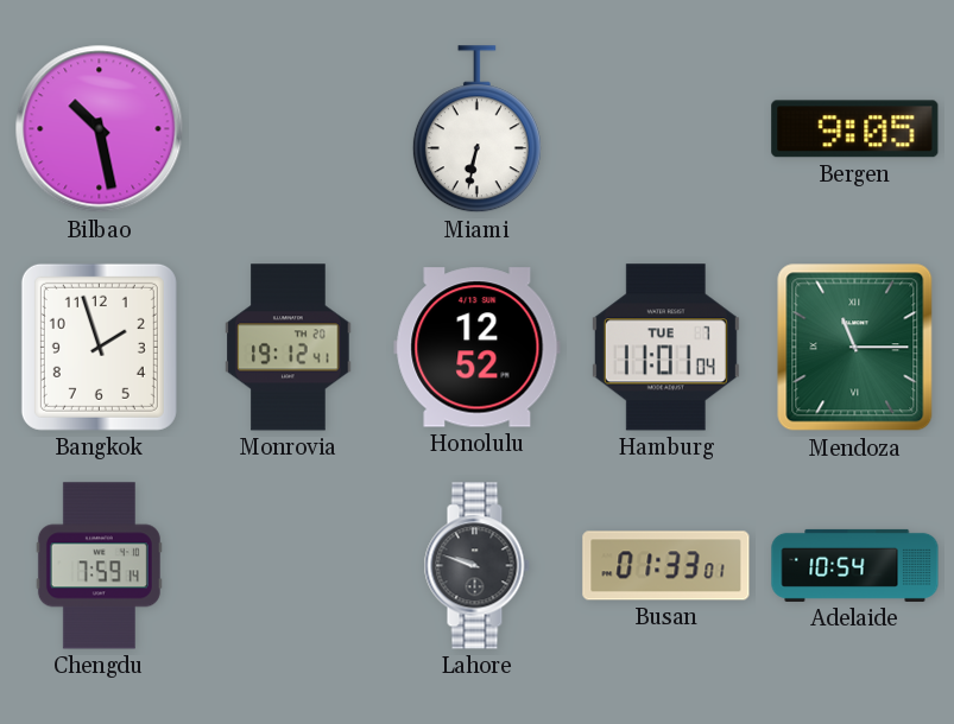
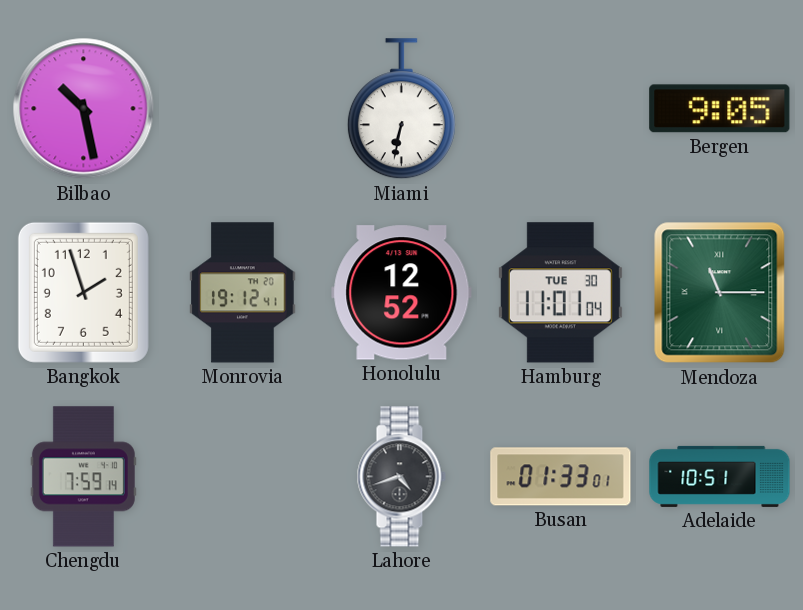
Hamburg date: TUE 7 -> TUE 30
Lahore: 9:48 -> 4:42
Adelaide: 10:54 -> 10:51
